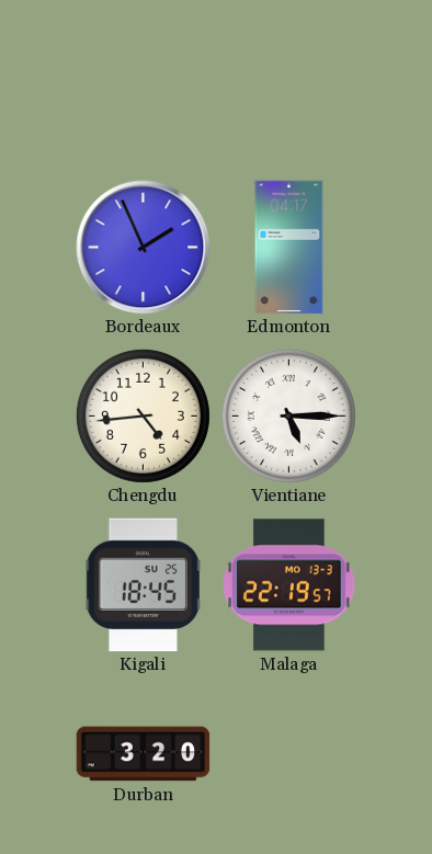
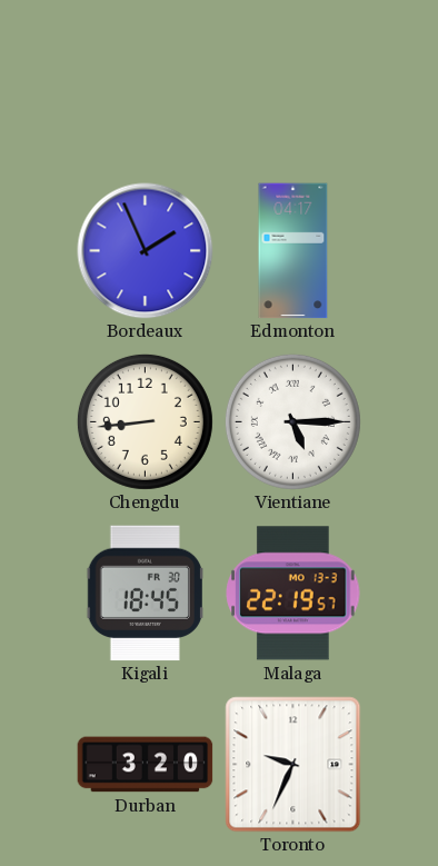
Chengdu: 4:44 -> 8:44
Kigali date: SU 25 -> FR 30
Toronto: none -> 9:34
